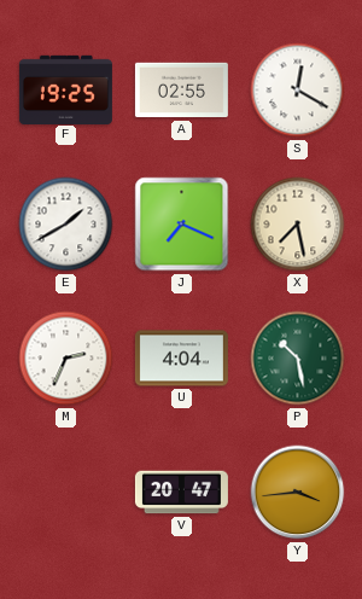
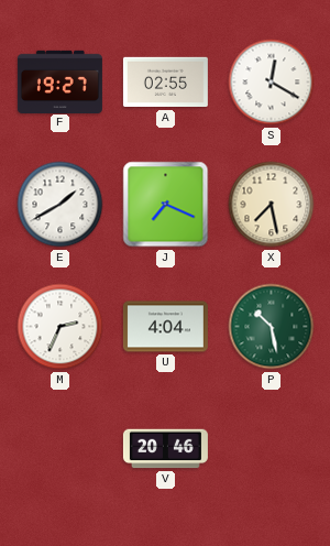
F: 19:25 -> 19:27
V: 20:47 -> 20:46
Y: 3:44 -> none
